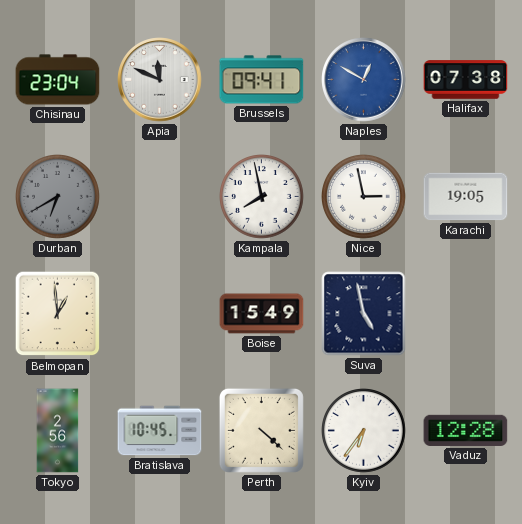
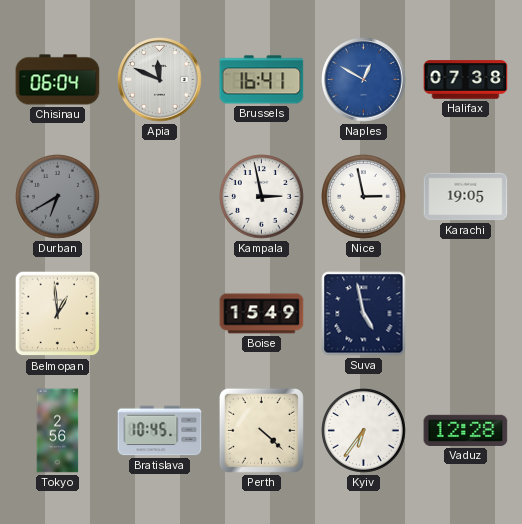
Chisinau: 23:04 -> 06:04
Brussels: 09:41 -> 16:41
Kampala: 7:58 -> 2:58
